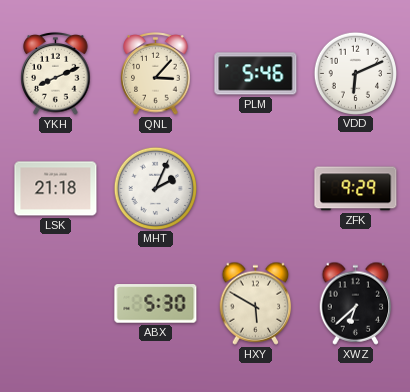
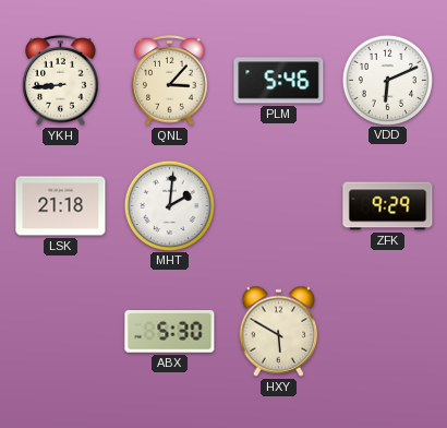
YKH: 8:11 -> 8:44
MHT: 2:04 -> 2:01
XWZ: 6:38 -> none
